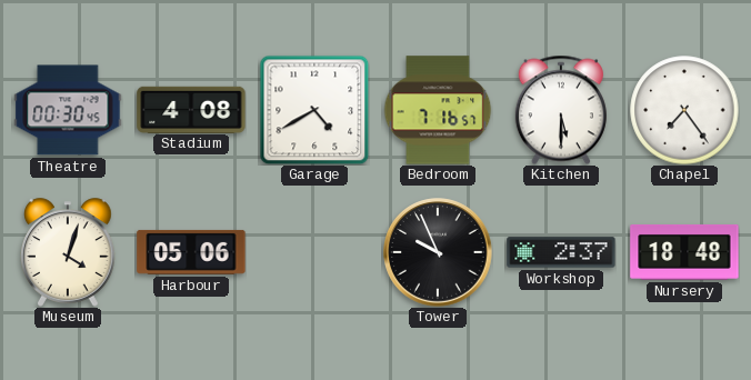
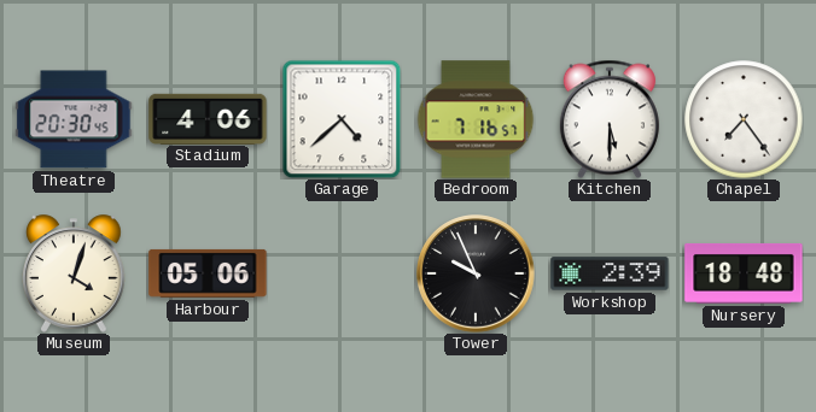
Theatre: 00:30 -> 20:30
Stadium: 4:08 -> 4:06
Garage: 4:40 -> 4:38
Workshop: 2:37 -> 2:39
